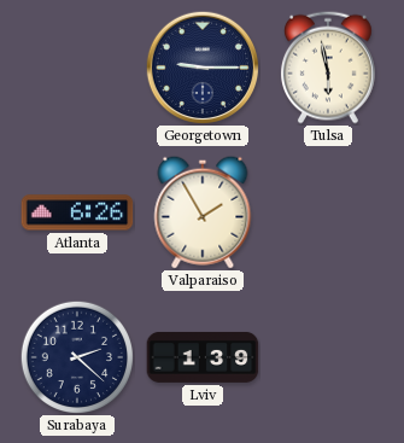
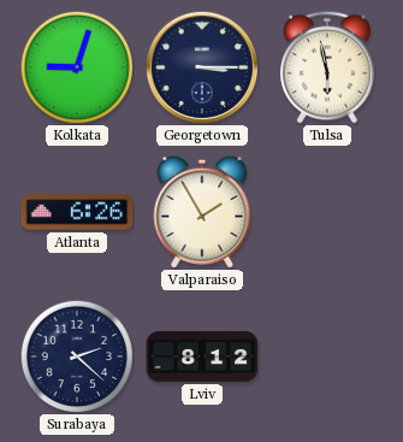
Kolkata: none -> 9:03
Georgetown: 9:15 -> 3:15
Lviv: 1:39 -> 8:12
